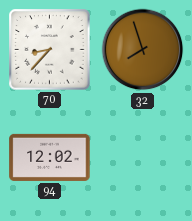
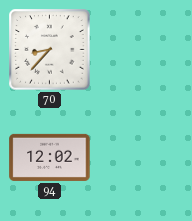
32: 7:57 -> none
